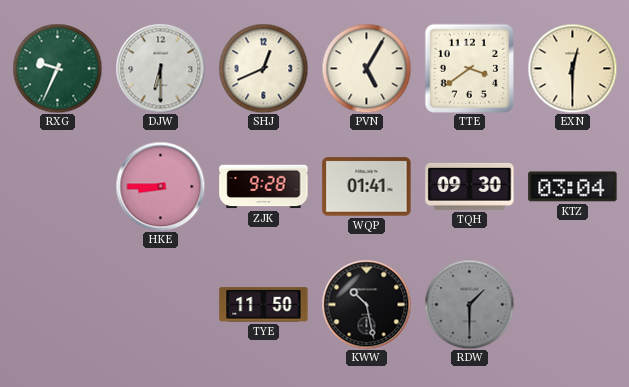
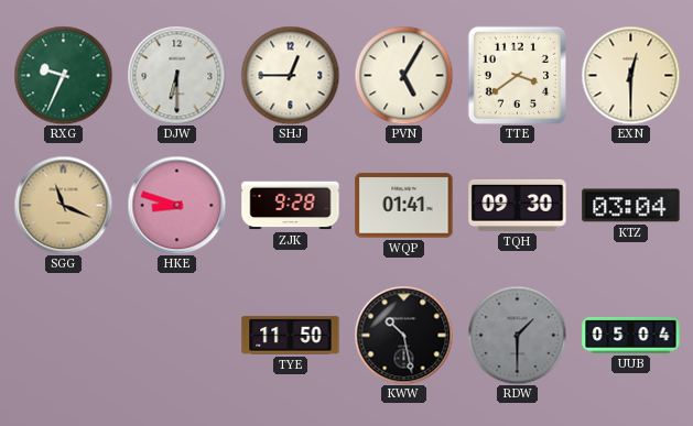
SHJ: 12:41 -> 12:45
SGG: none -> 11:19
HKE: 8:45 -> 8:48
UUB: none -> 05:04
